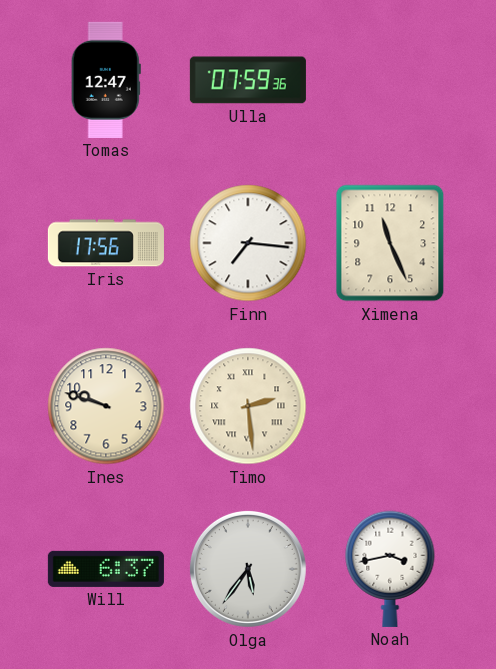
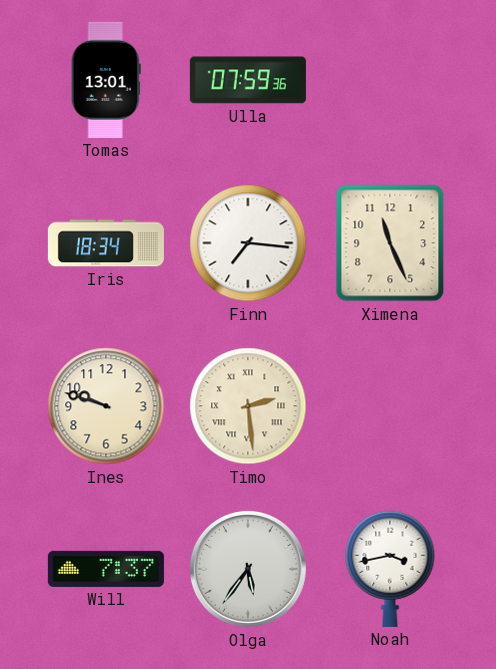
Tomas: 12:47 -> 13:01
Iris: 17:56 -> 18:34
Will: 6:37 -> 7:37
